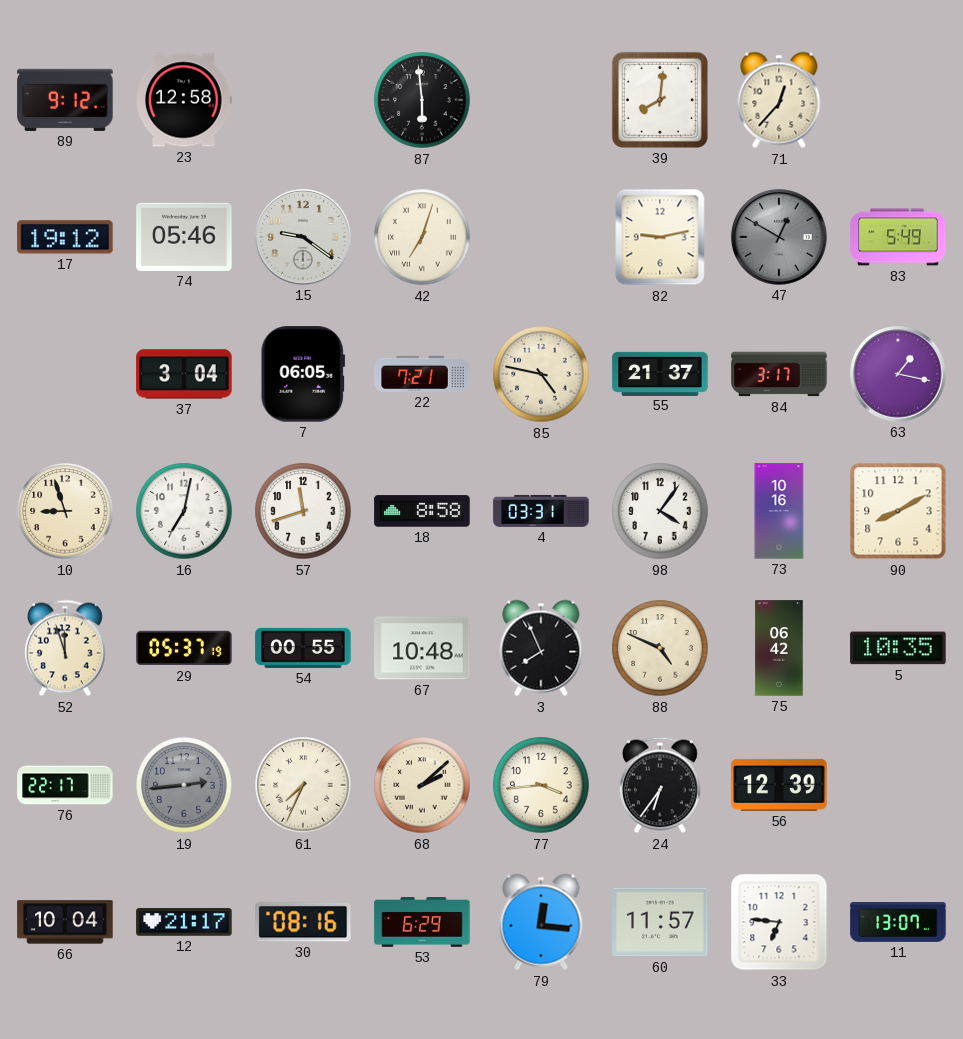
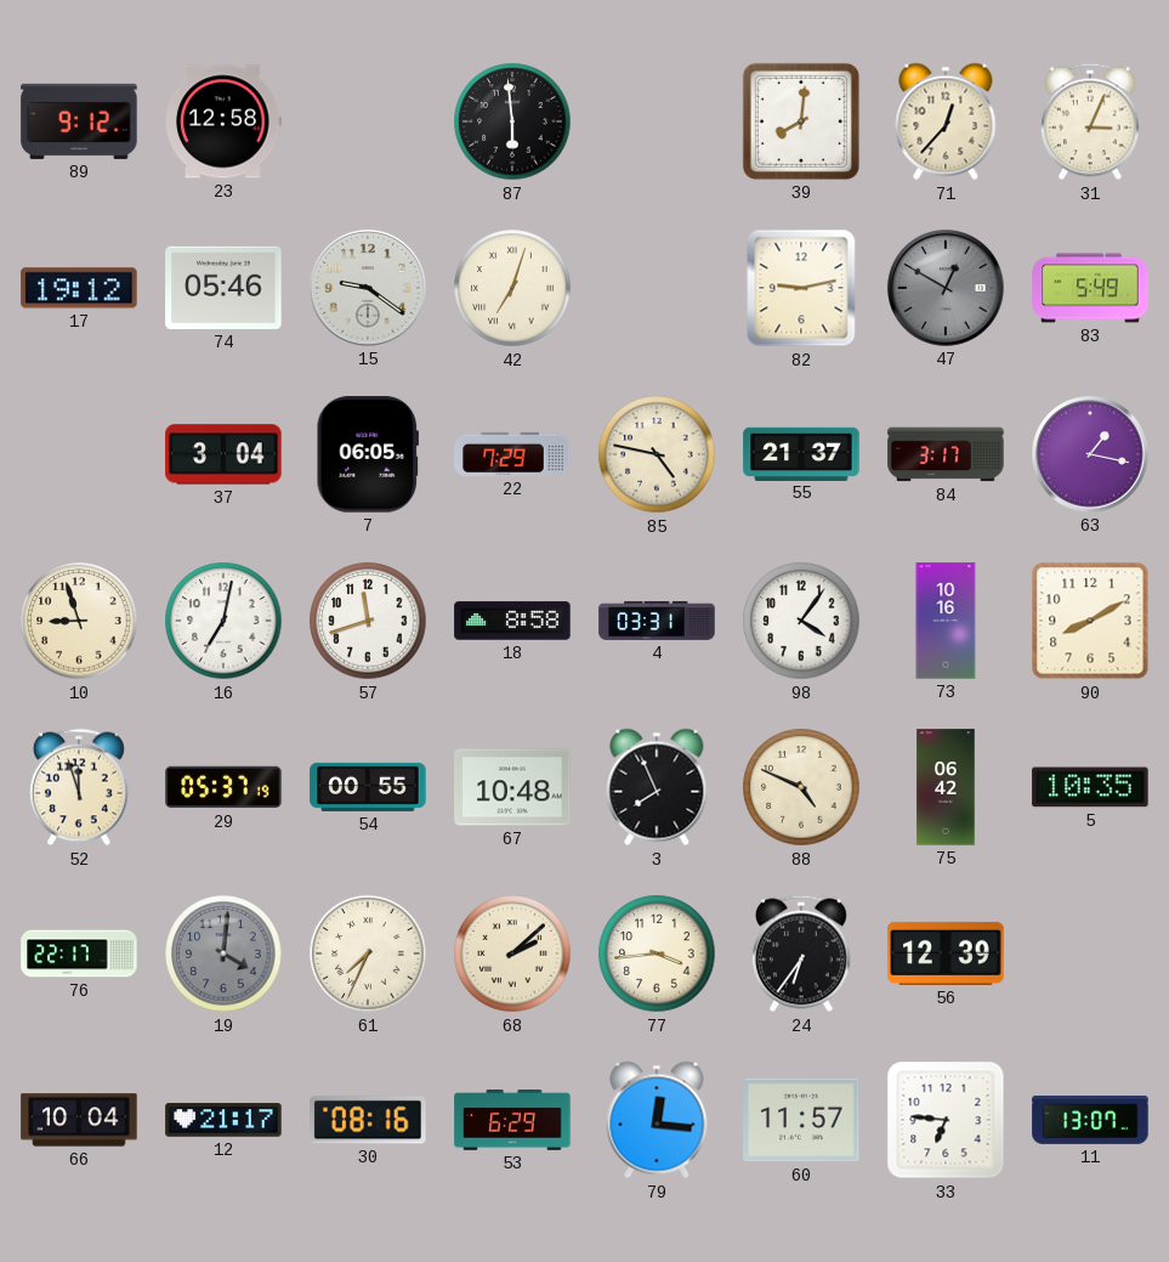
31: none -> 3:04
22: 7:21 -> 7:29
19: 2:44 -> 4:01
